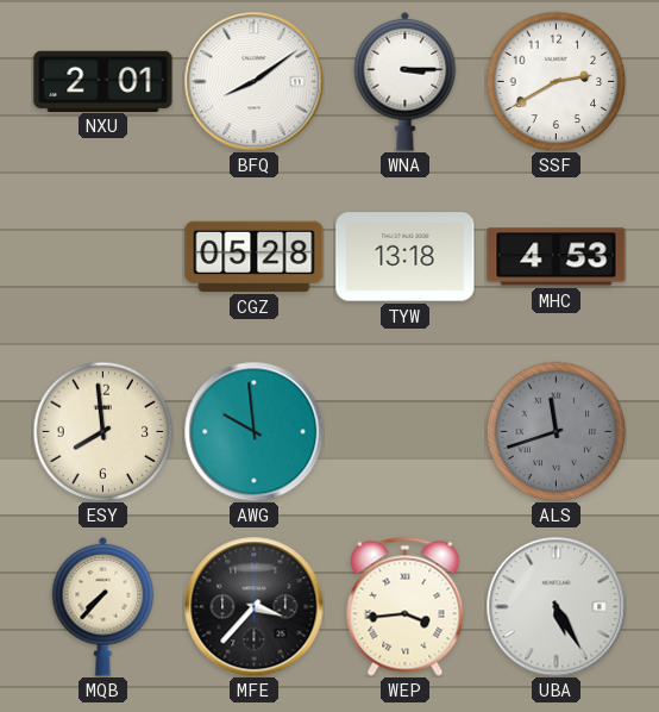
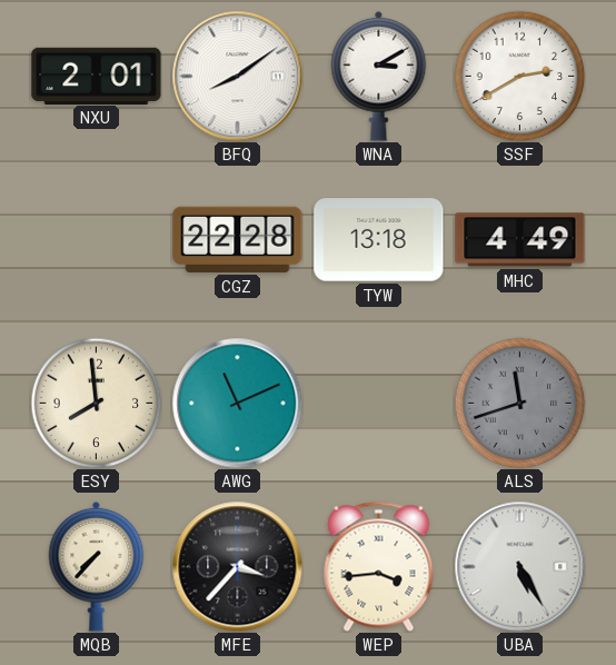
WNA: 3:15 -> 3:10
CGZ: 05:28 -> 22:28
MHC: 4:53 -> 4:49
AWG: 9:59 -> 11:11
